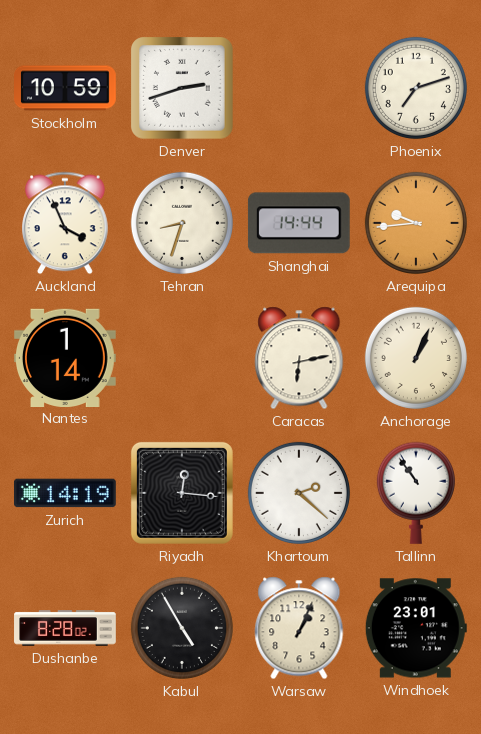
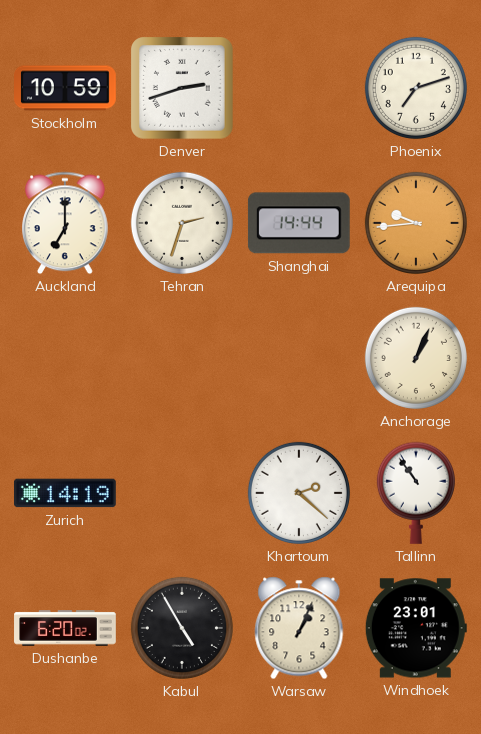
Auckland: 3:56 -> 7:00
Tehran: 8:33 -> 2:33
Nantes: 1:14 -> none
Caracas: 6:13 -> none
Riyadh: 12:16 -> none
Dushanbe: 8:28 -> 6:20
